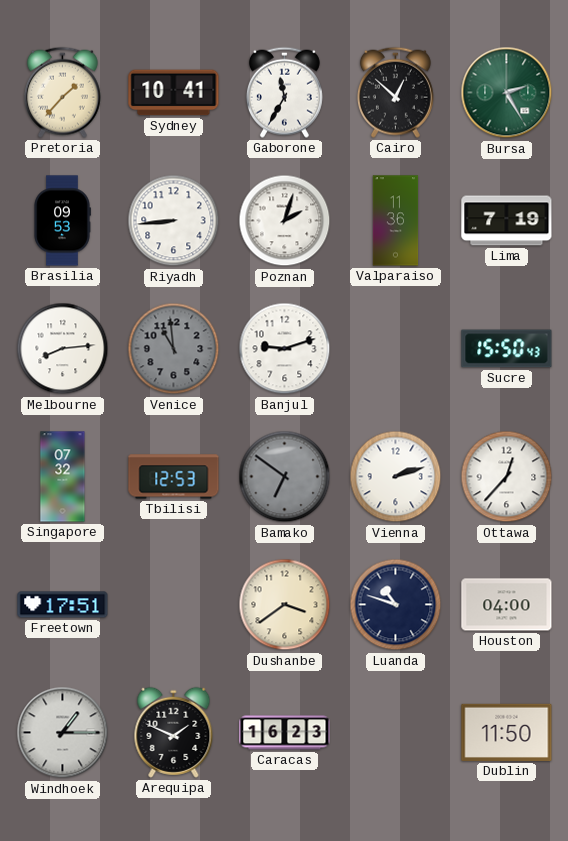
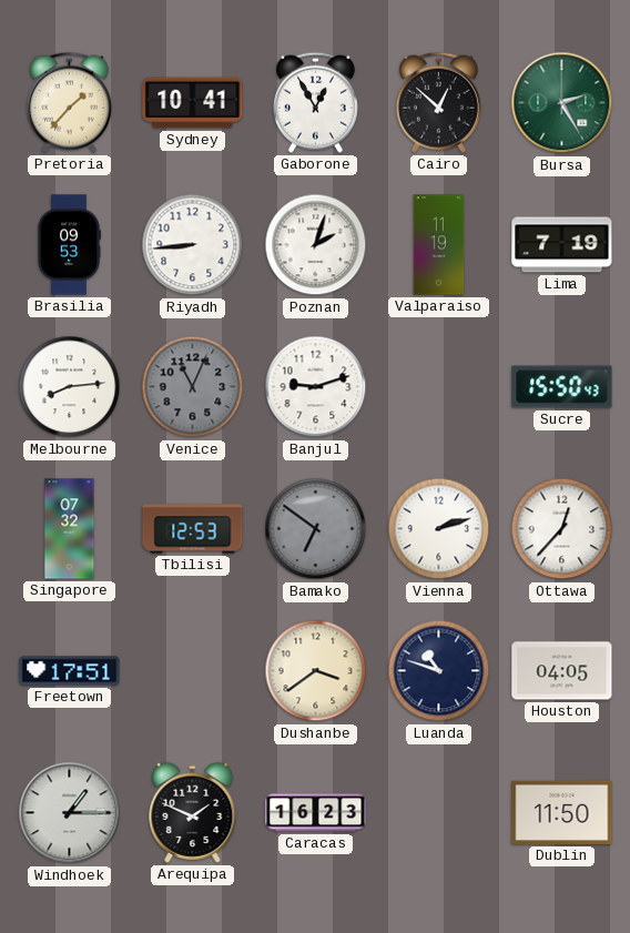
Gaborone: 11:35 -> 12:55
Valparaiso: 11:36 -> 11:19
Venice: 10:59 -> 11:04
Houston: 04:00 -> 04:05
